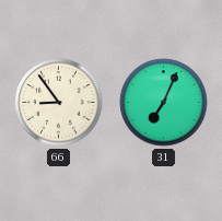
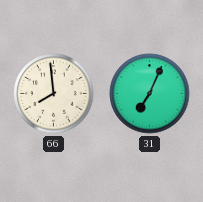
66: 8:54 -> 7:59
